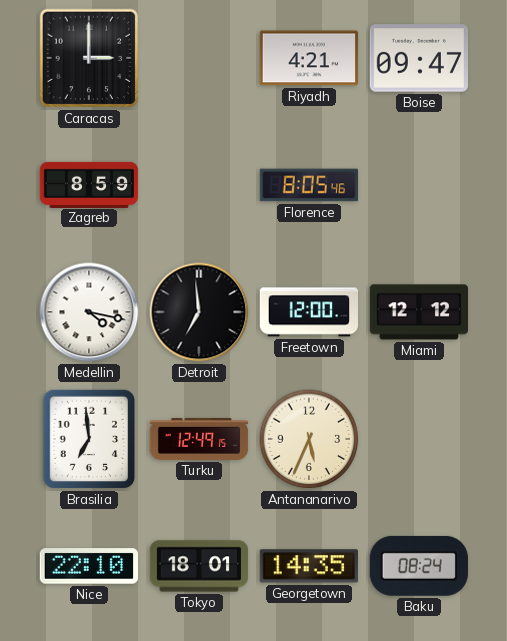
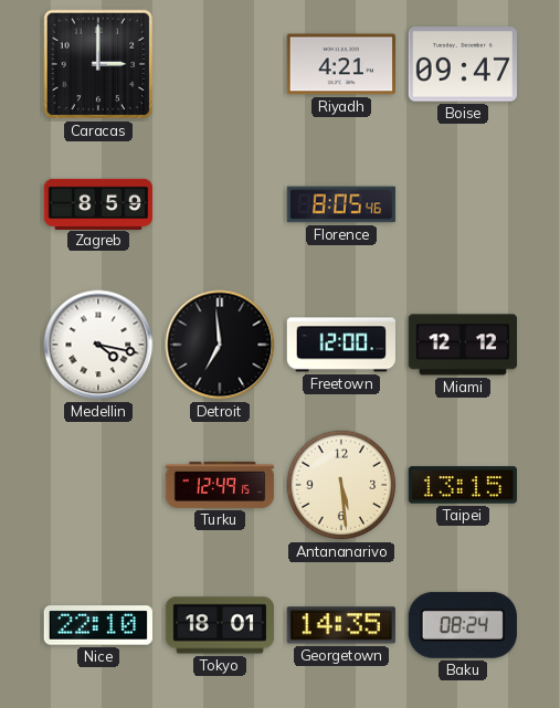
Brasilia: 6:59 -> none
Antananarivo: 5:34 -> 5:29
Taipei: none -> 13:15
